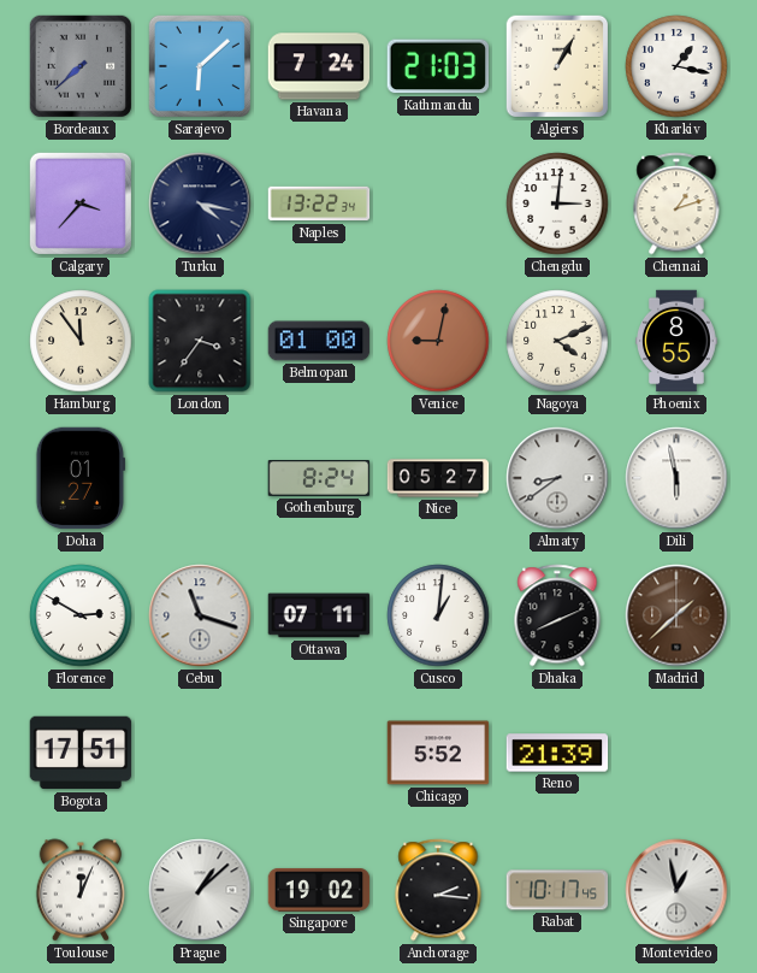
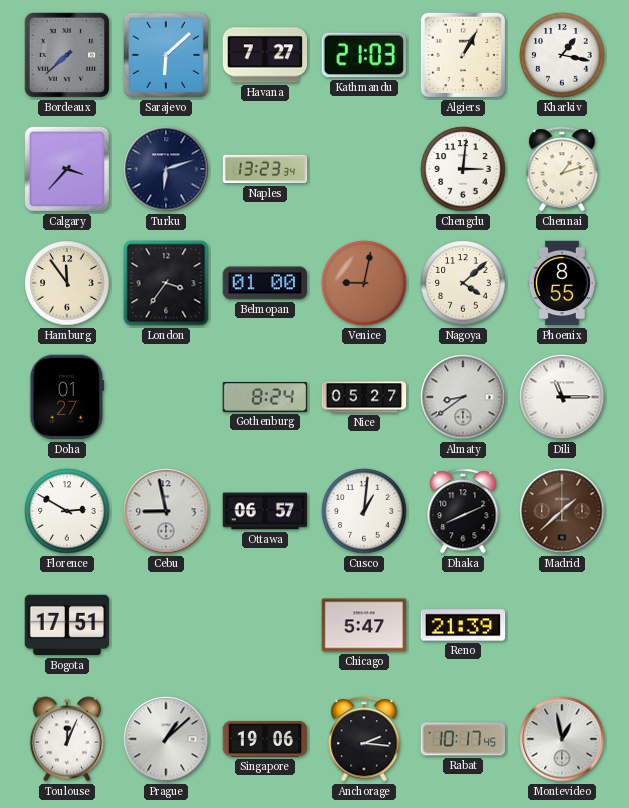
Havana: 7:24 -> 7:27
Turku: 4:17 -> 6:12
Naples: 13:22 -> 13:23
Nagoya: 4:11 -> 4:08
Dili: 5:58 -> 11:15
Cebu: 11:18 -> 8:58
Ottawa: 07:11 -> 06:57
Chicago: 5:52 -> 5:47
Singapore: 19:02 -> 19:06
